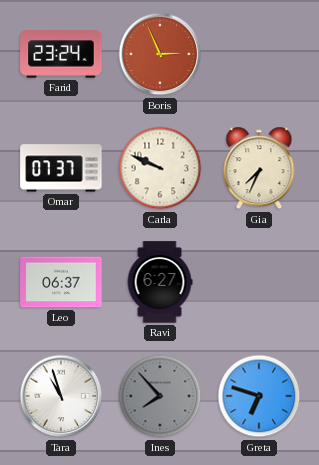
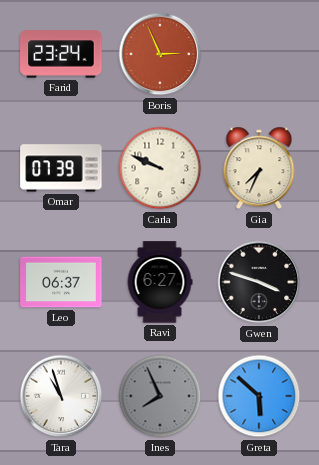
Omar: 07:37 -> 07:39
Gwen: none -> 3:48
Ines: 7:53 -> 7:56
Greta: 6:48 -> 5:52
